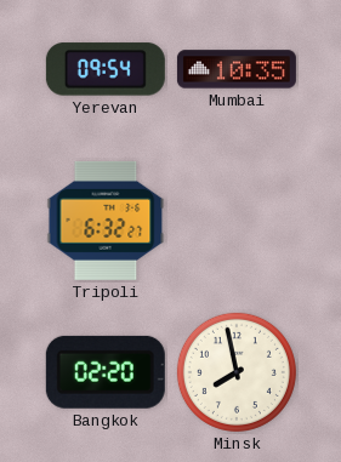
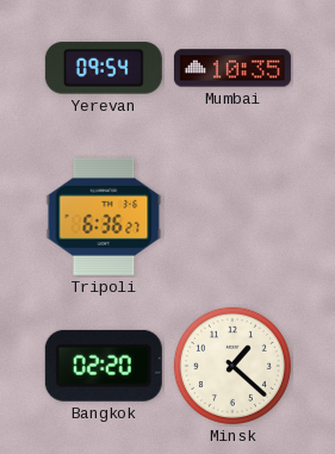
Tripoli: 6:32 -> 6:36
Minsk: 7:58 -> 1:22
